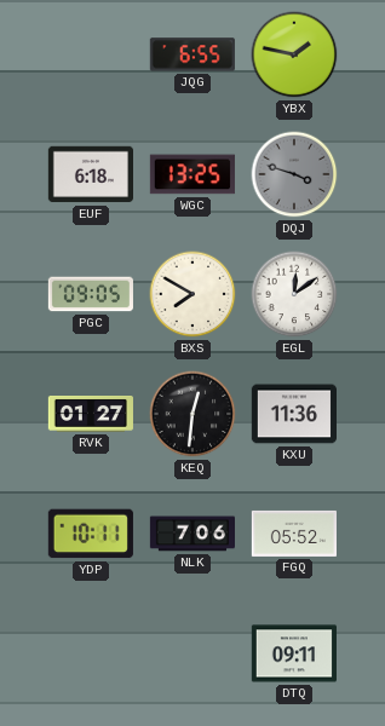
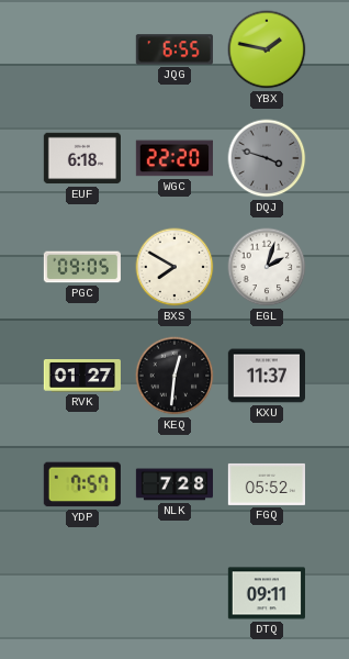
WGC: 13:25 -> 22:20
EGL: 12:09 -> 2:03
KXU: 11:36 -> 11:37
YDP: 10:11 -> 7:57
NLK: 7:06 -> 7:28
